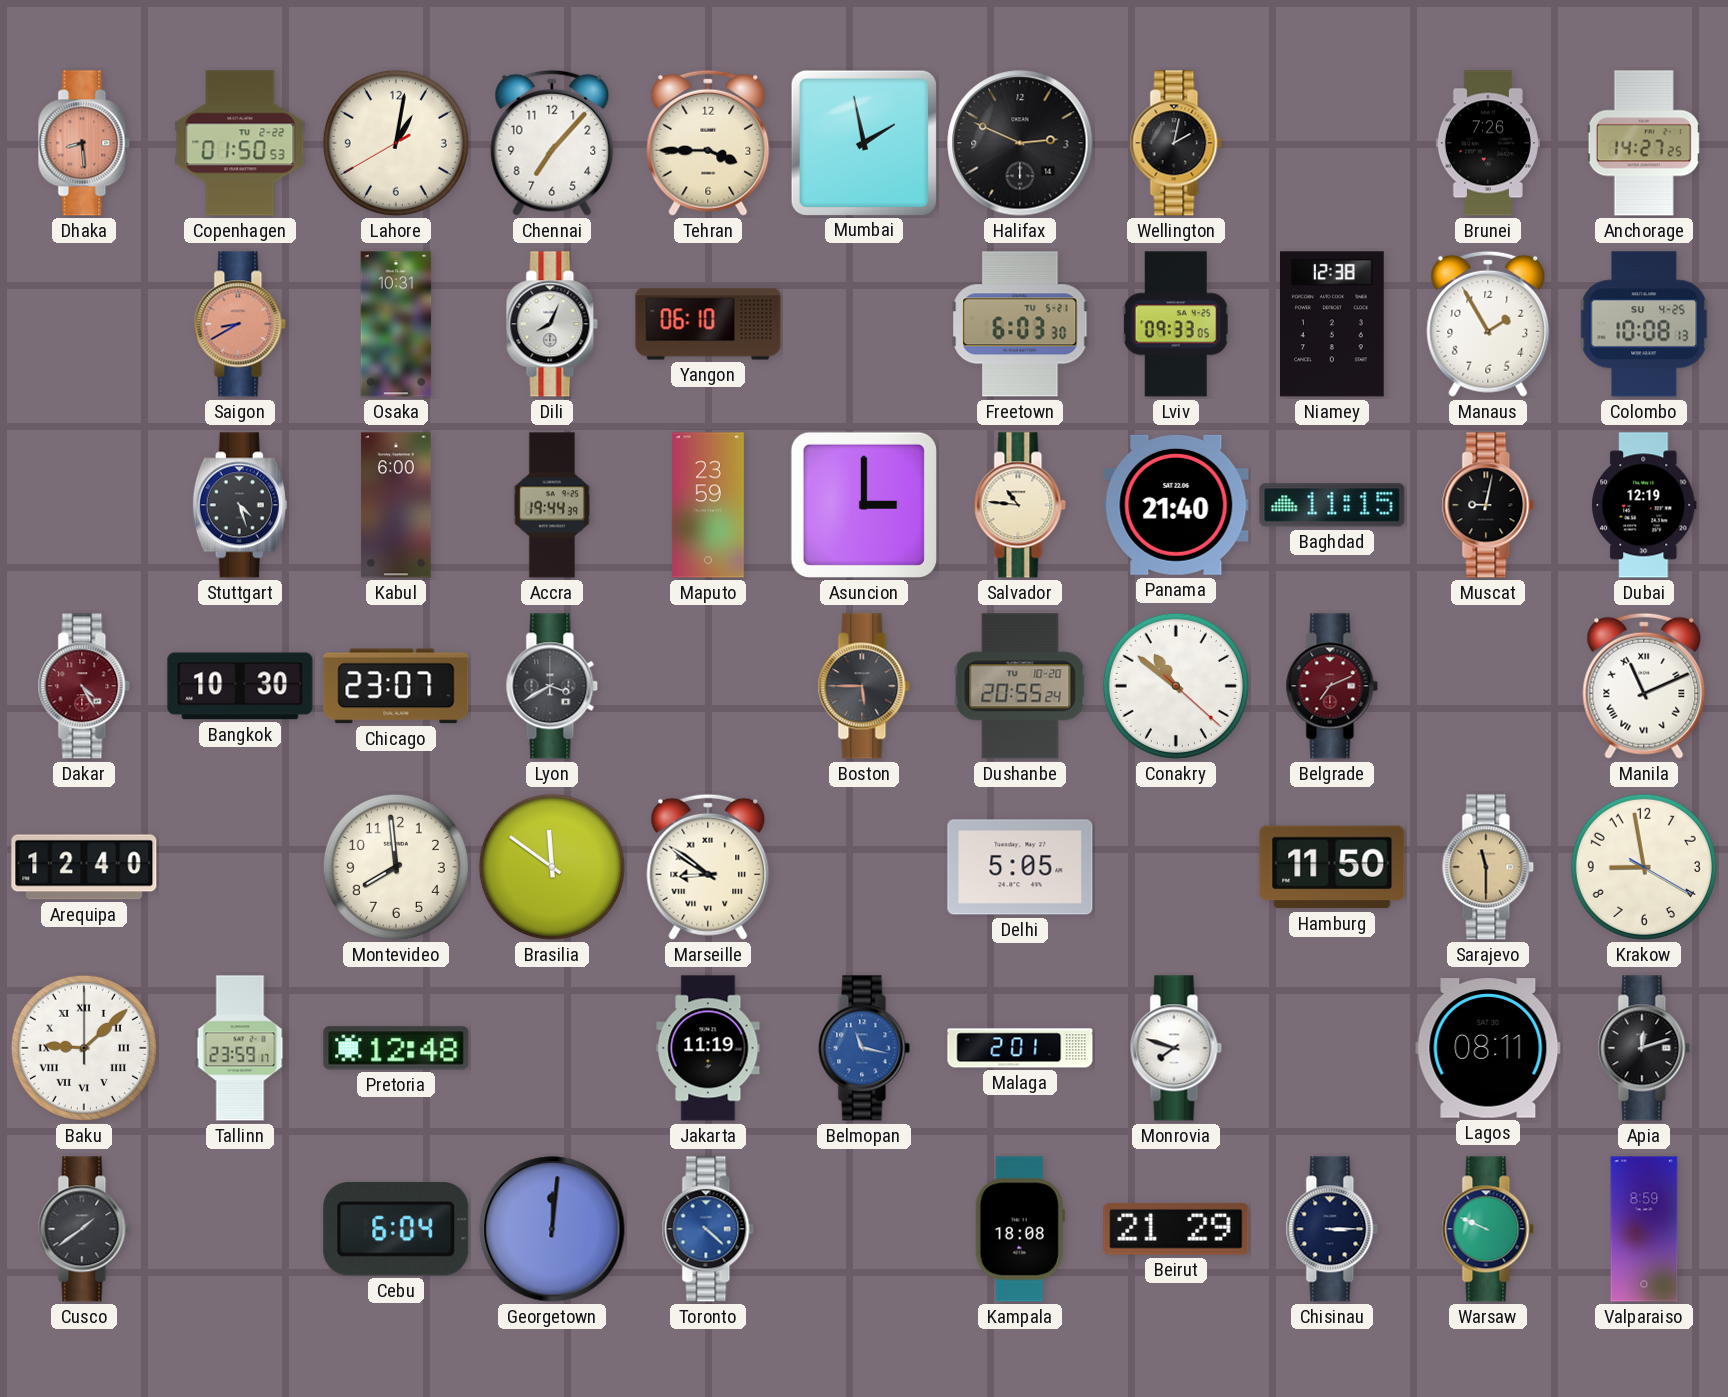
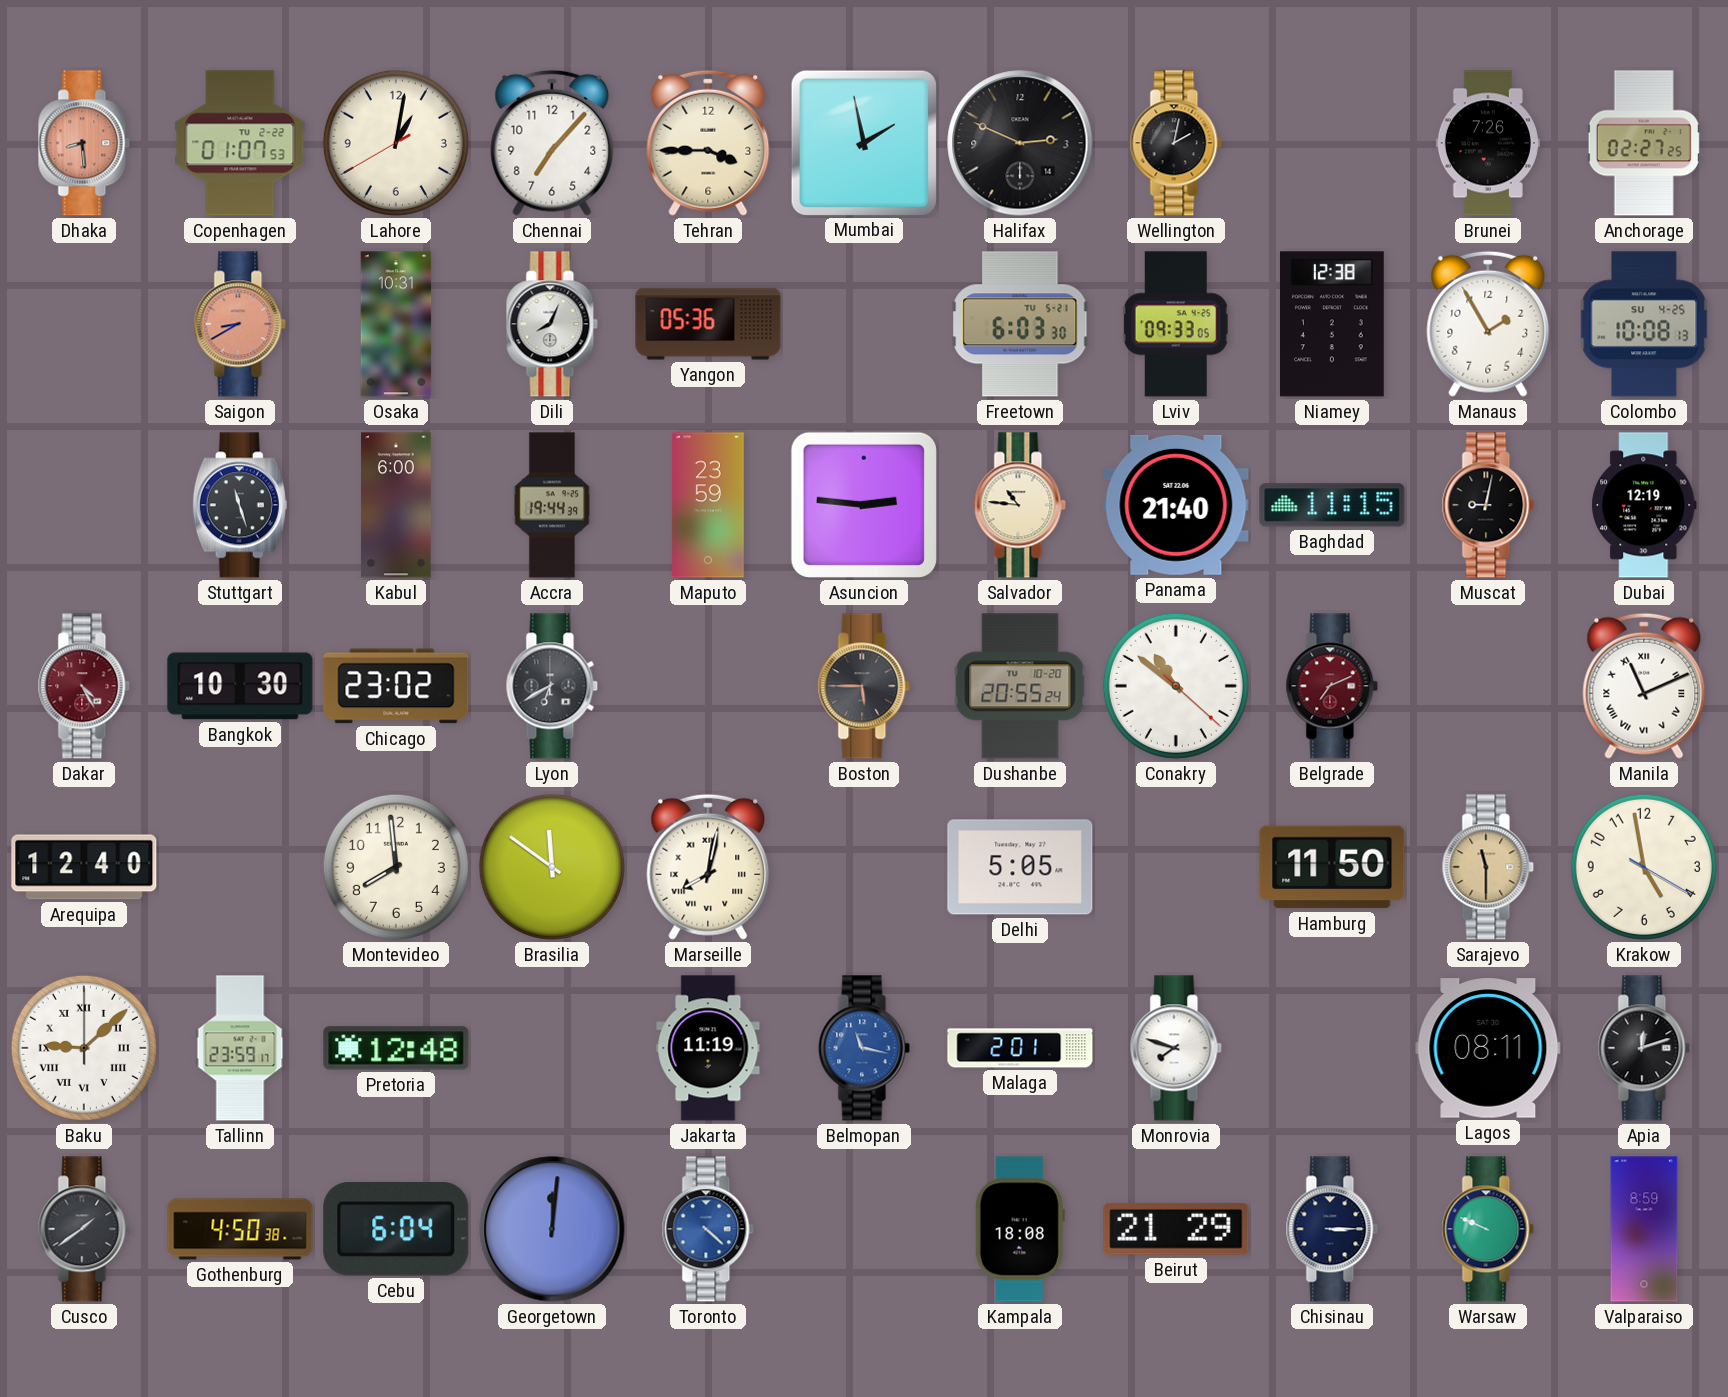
Copenhagen: 01:50 -> 01:07
Anchorage: 14:27 -> 02:27
Yangon: 06:10 -> 05:36
Stuttgart: 4:27 -> 11:27
Asuncion: 3:00 -> 2:46
Chicago: 23:07 -> 23:02
Lyon: 3:40 -> 6:40
Marseille: 8:51 -> 8:02
Krakow: 8:58 -> 4:58
Gothenburg: none -> 4:50
